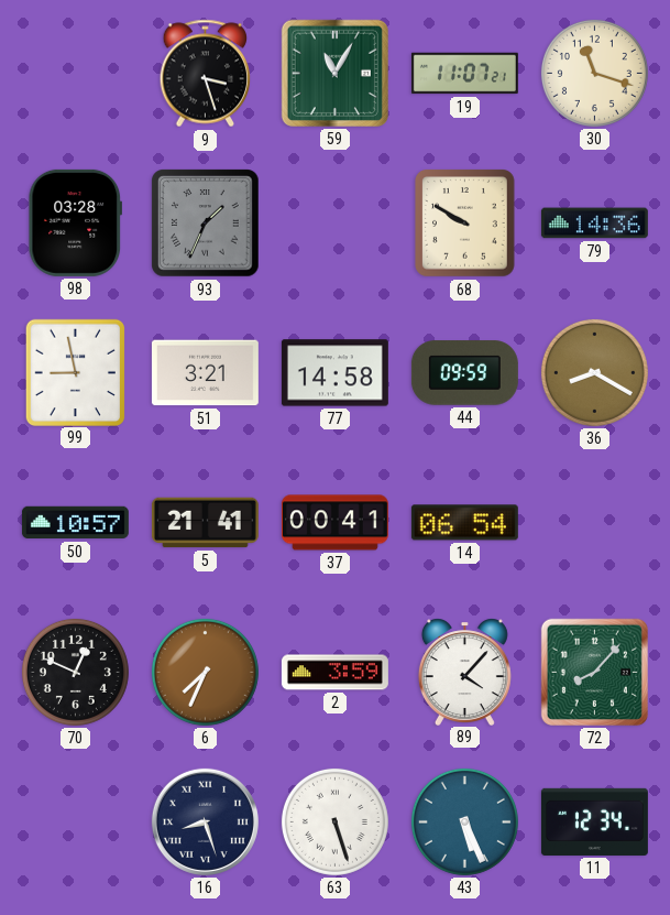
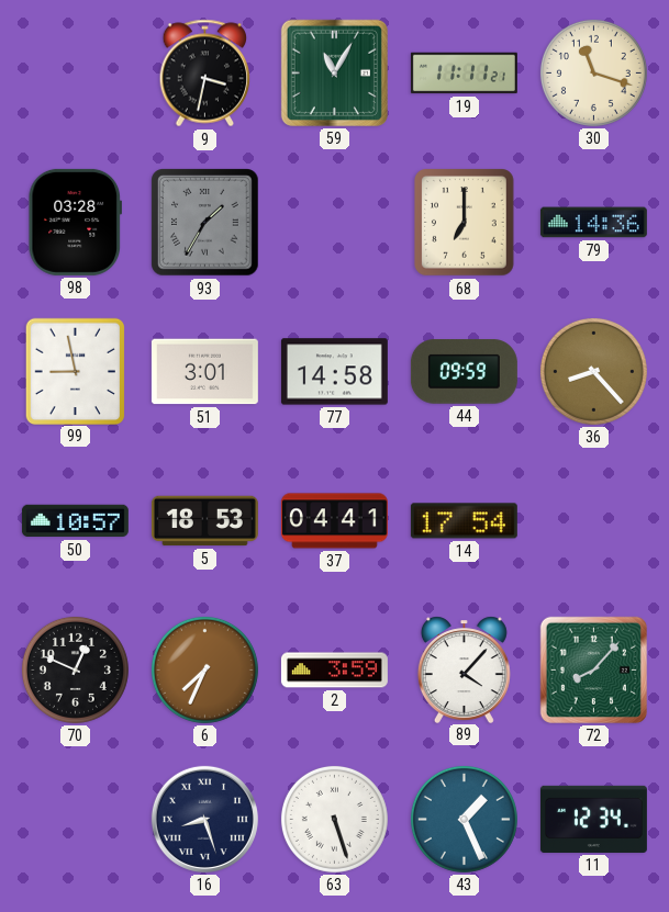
9: 3:27 -> 3:32
19: 11:07 -> 11:11
93: 1:34 -> 1:35
68: 9:50 -> 7:00
51: 3:21 -> 3:01
36: 8:20 -> 8:23
5: 21:41 -> 18:53
37: 00:41 -> 04:41
14: 06:54 -> 17:54
43: 5:26 -> 1:26
